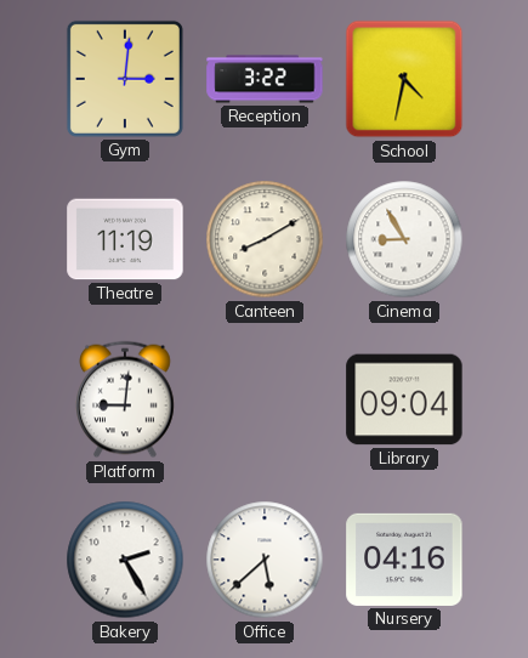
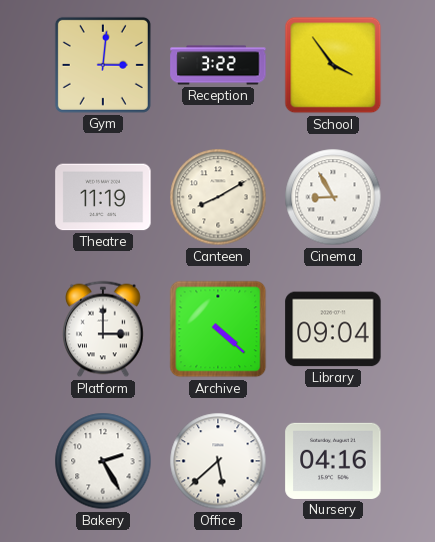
School: 4:32 -> 3:54
Platform: 9:01 -> 3:00
Archive: none -> 4:22
